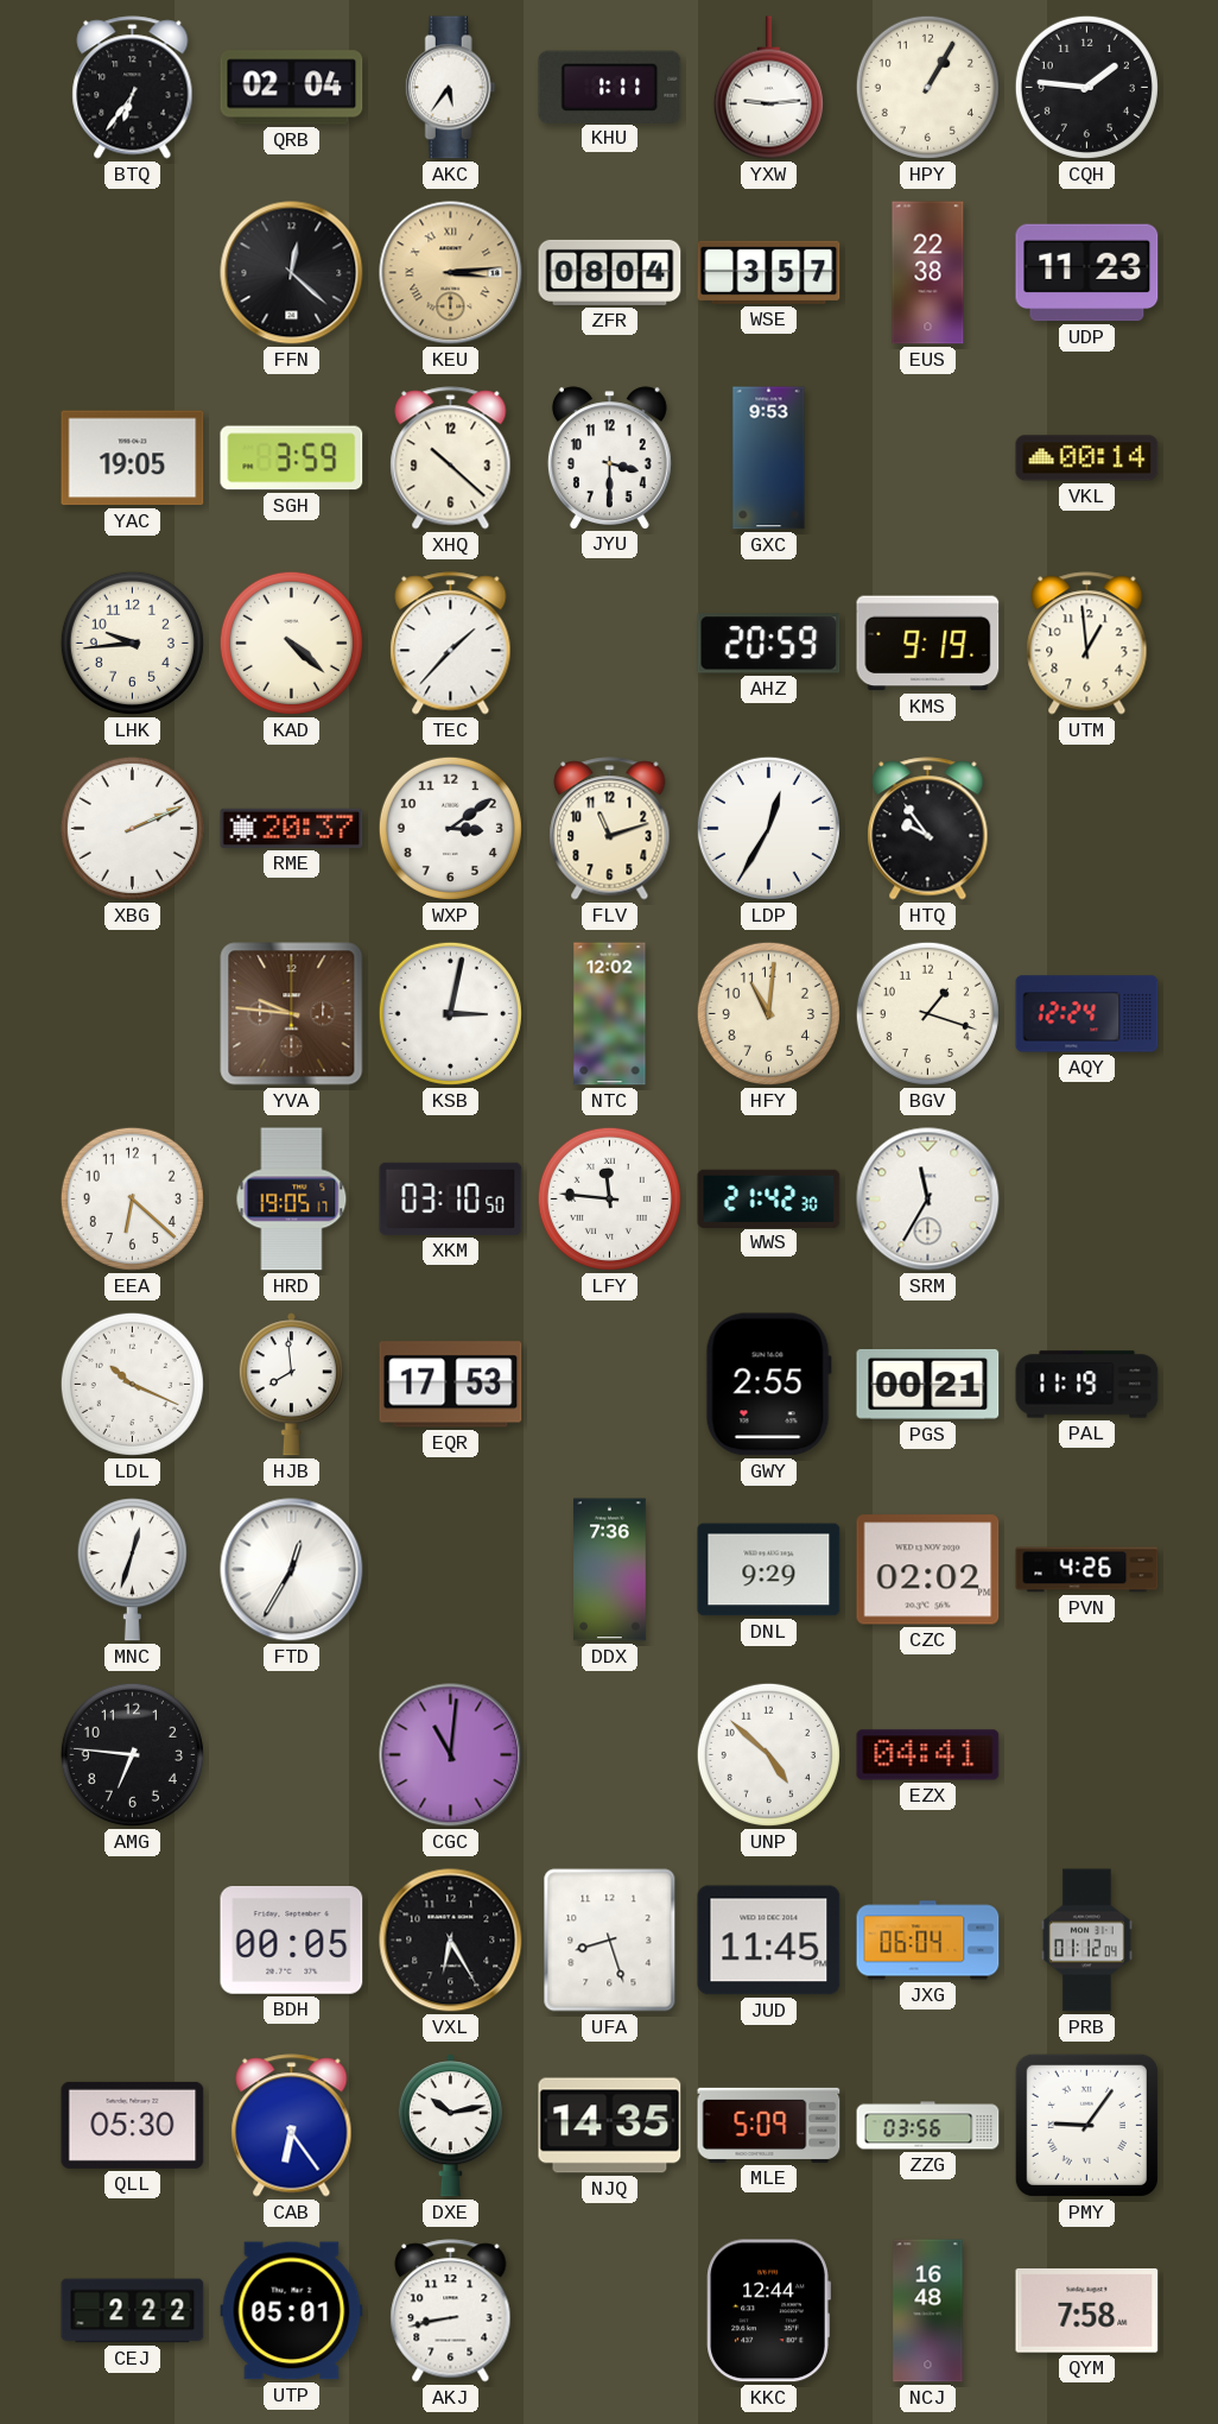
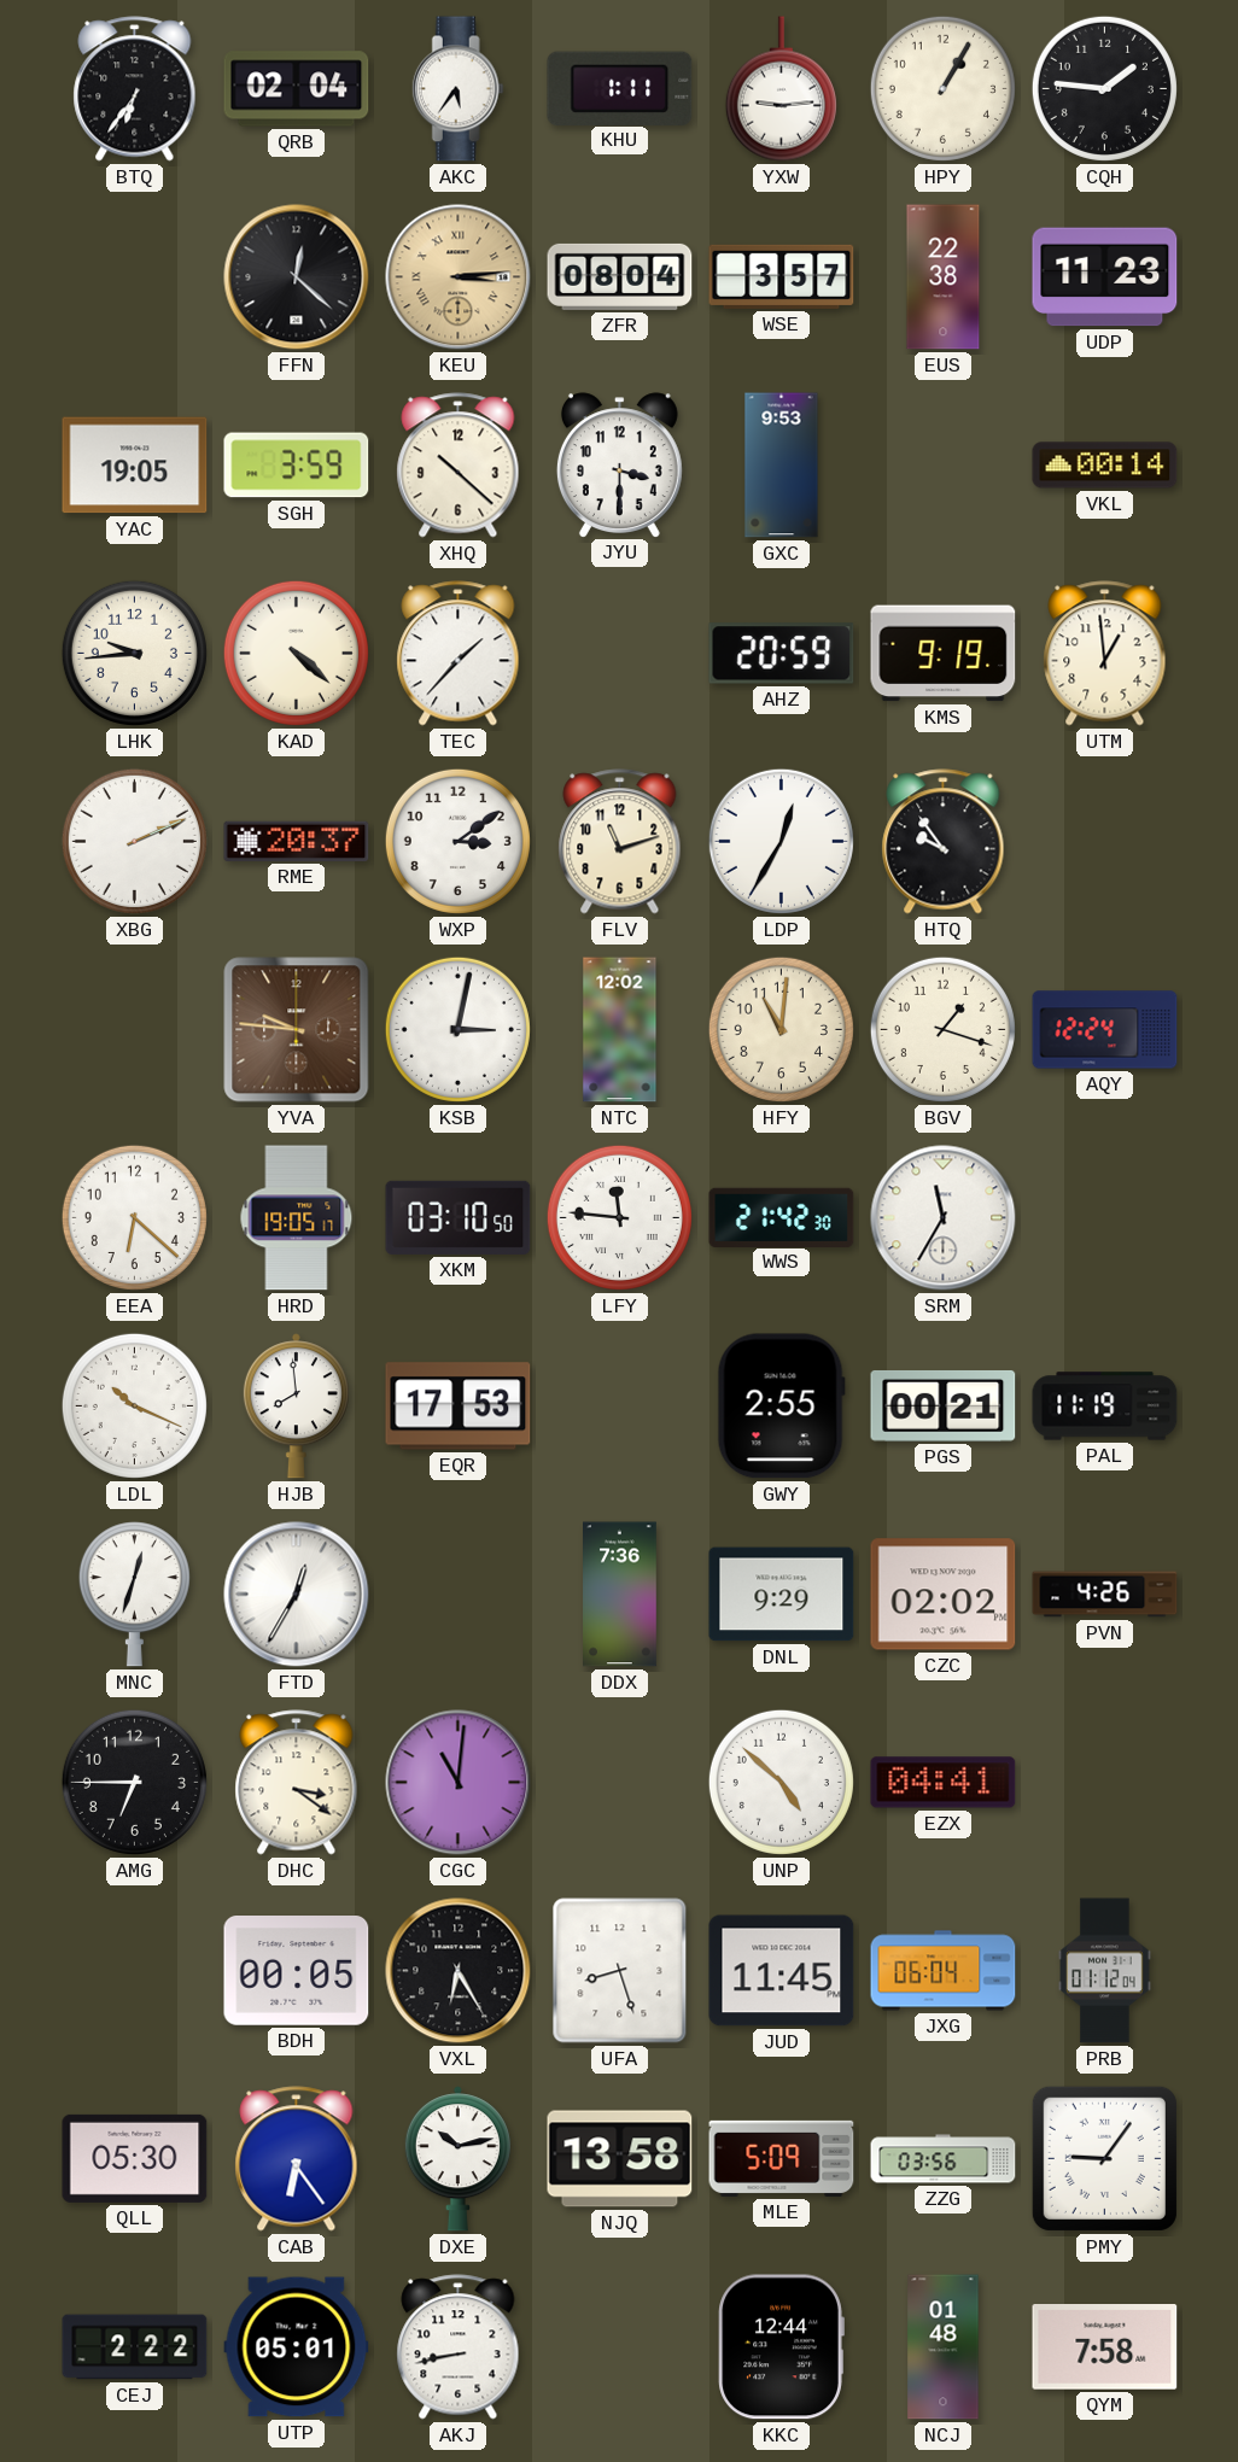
AMG: 6:46 -> 6:45
DHC: none -> 3:21
NJQ: 14:35 -> 13:58
NCJ: 16:48 -> 01:48
